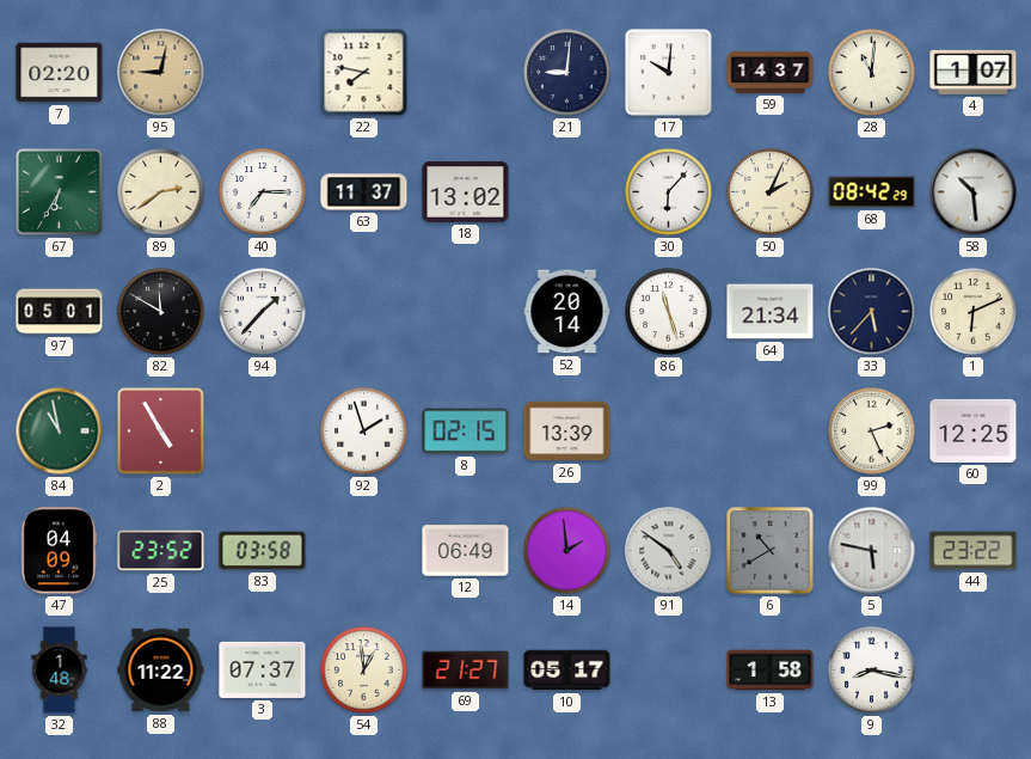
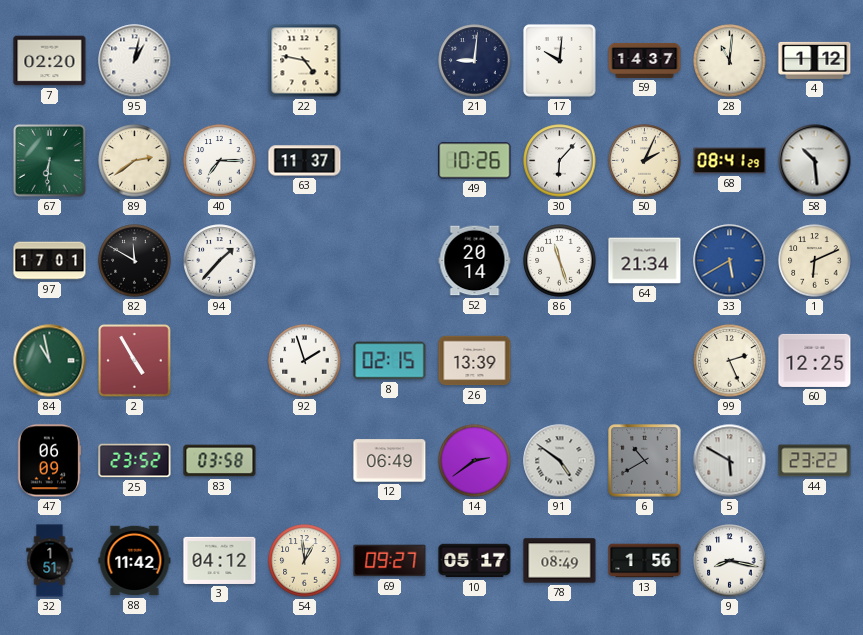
95: 9:02 -> 1:02
95 dial: champagne -> white
22: 7:47 -> 4:47
4: 1:07 -> 1:12
67: 6:35 -> 6:31
18: 13:02 -> none
49: none -> 10:26
68: 08:42 -> 08:41
97: 05:01 -> 17:01
33: 5:37 -> 5:40
33 dial: navy -> blue
47: 04:09 -> 06:09
14: 1:59 -> 2:39
5: 5:47 -> 5:50
32: 1:48 -> 1:51
88: 11:22 -> 11:42
3: 07:37 -> 04:12
69: 21:27 -> 09:27
78: none -> 08:49
13: 1:58 -> 1:56
